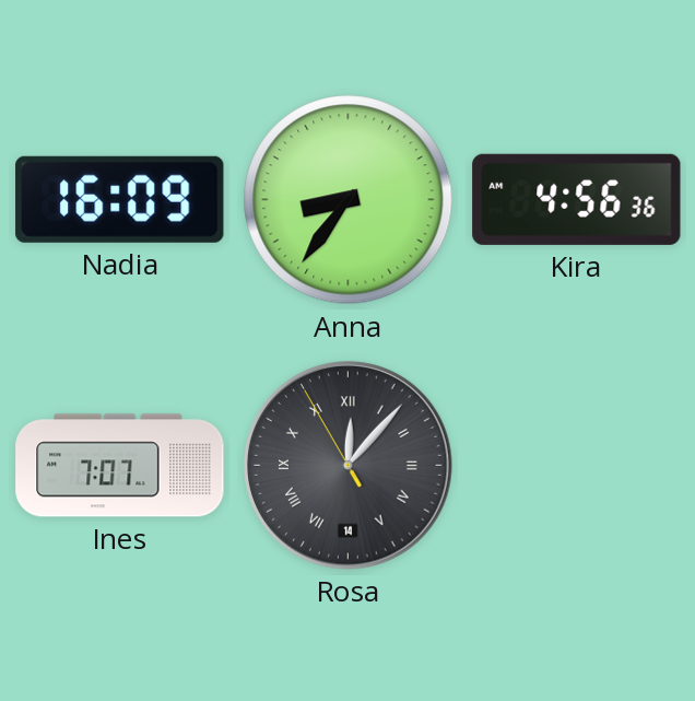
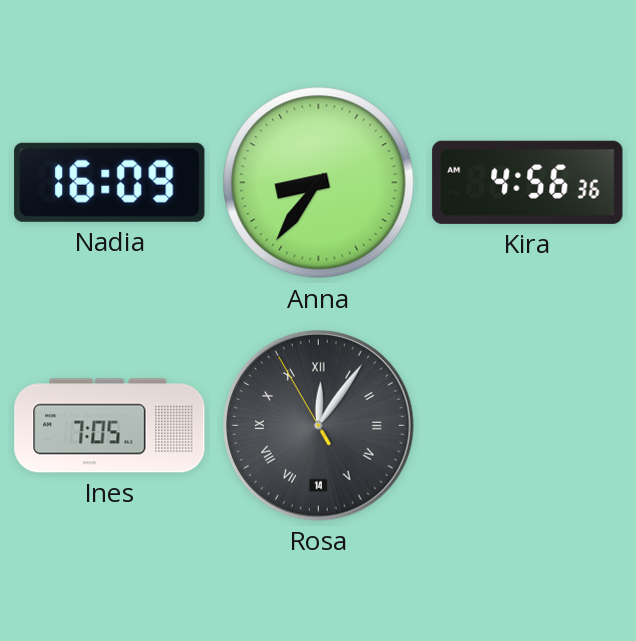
Ines: 7:07 -> 7:05
Rosa: 12:06 -> 12:05
